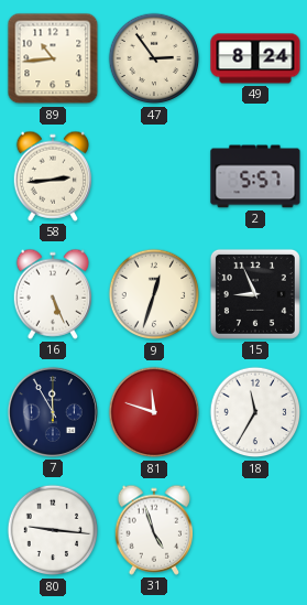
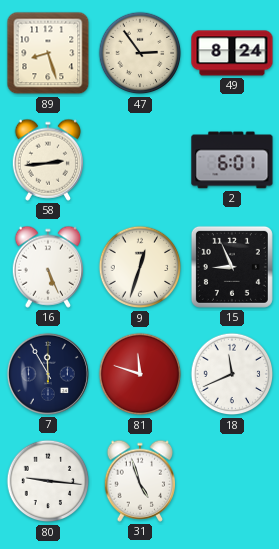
89: 10:44 -> 8:27
2: 5:57 -> 6:01
18: 11:35 -> 11:41
